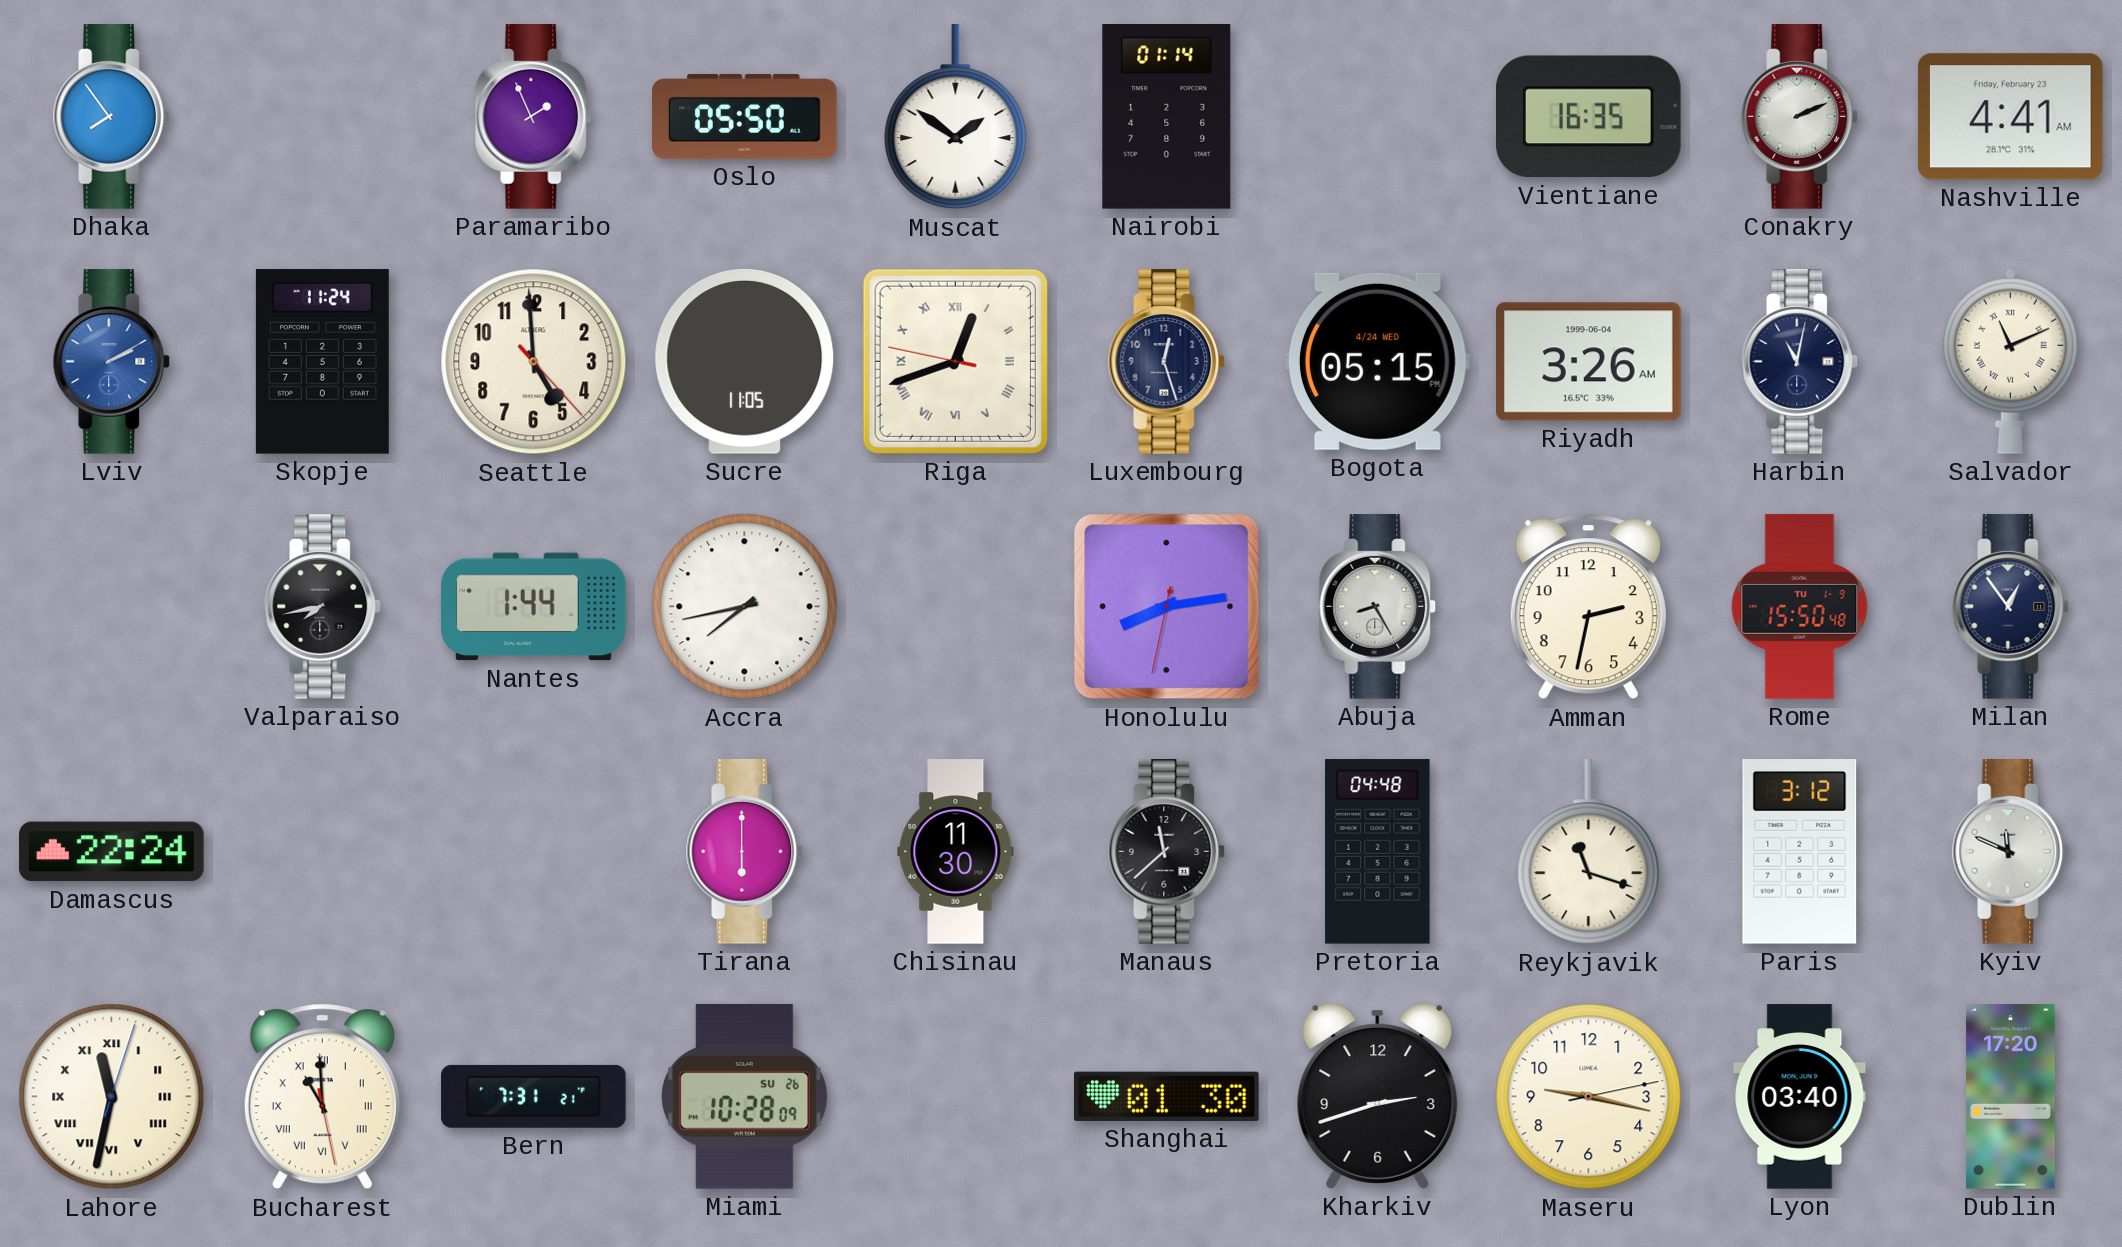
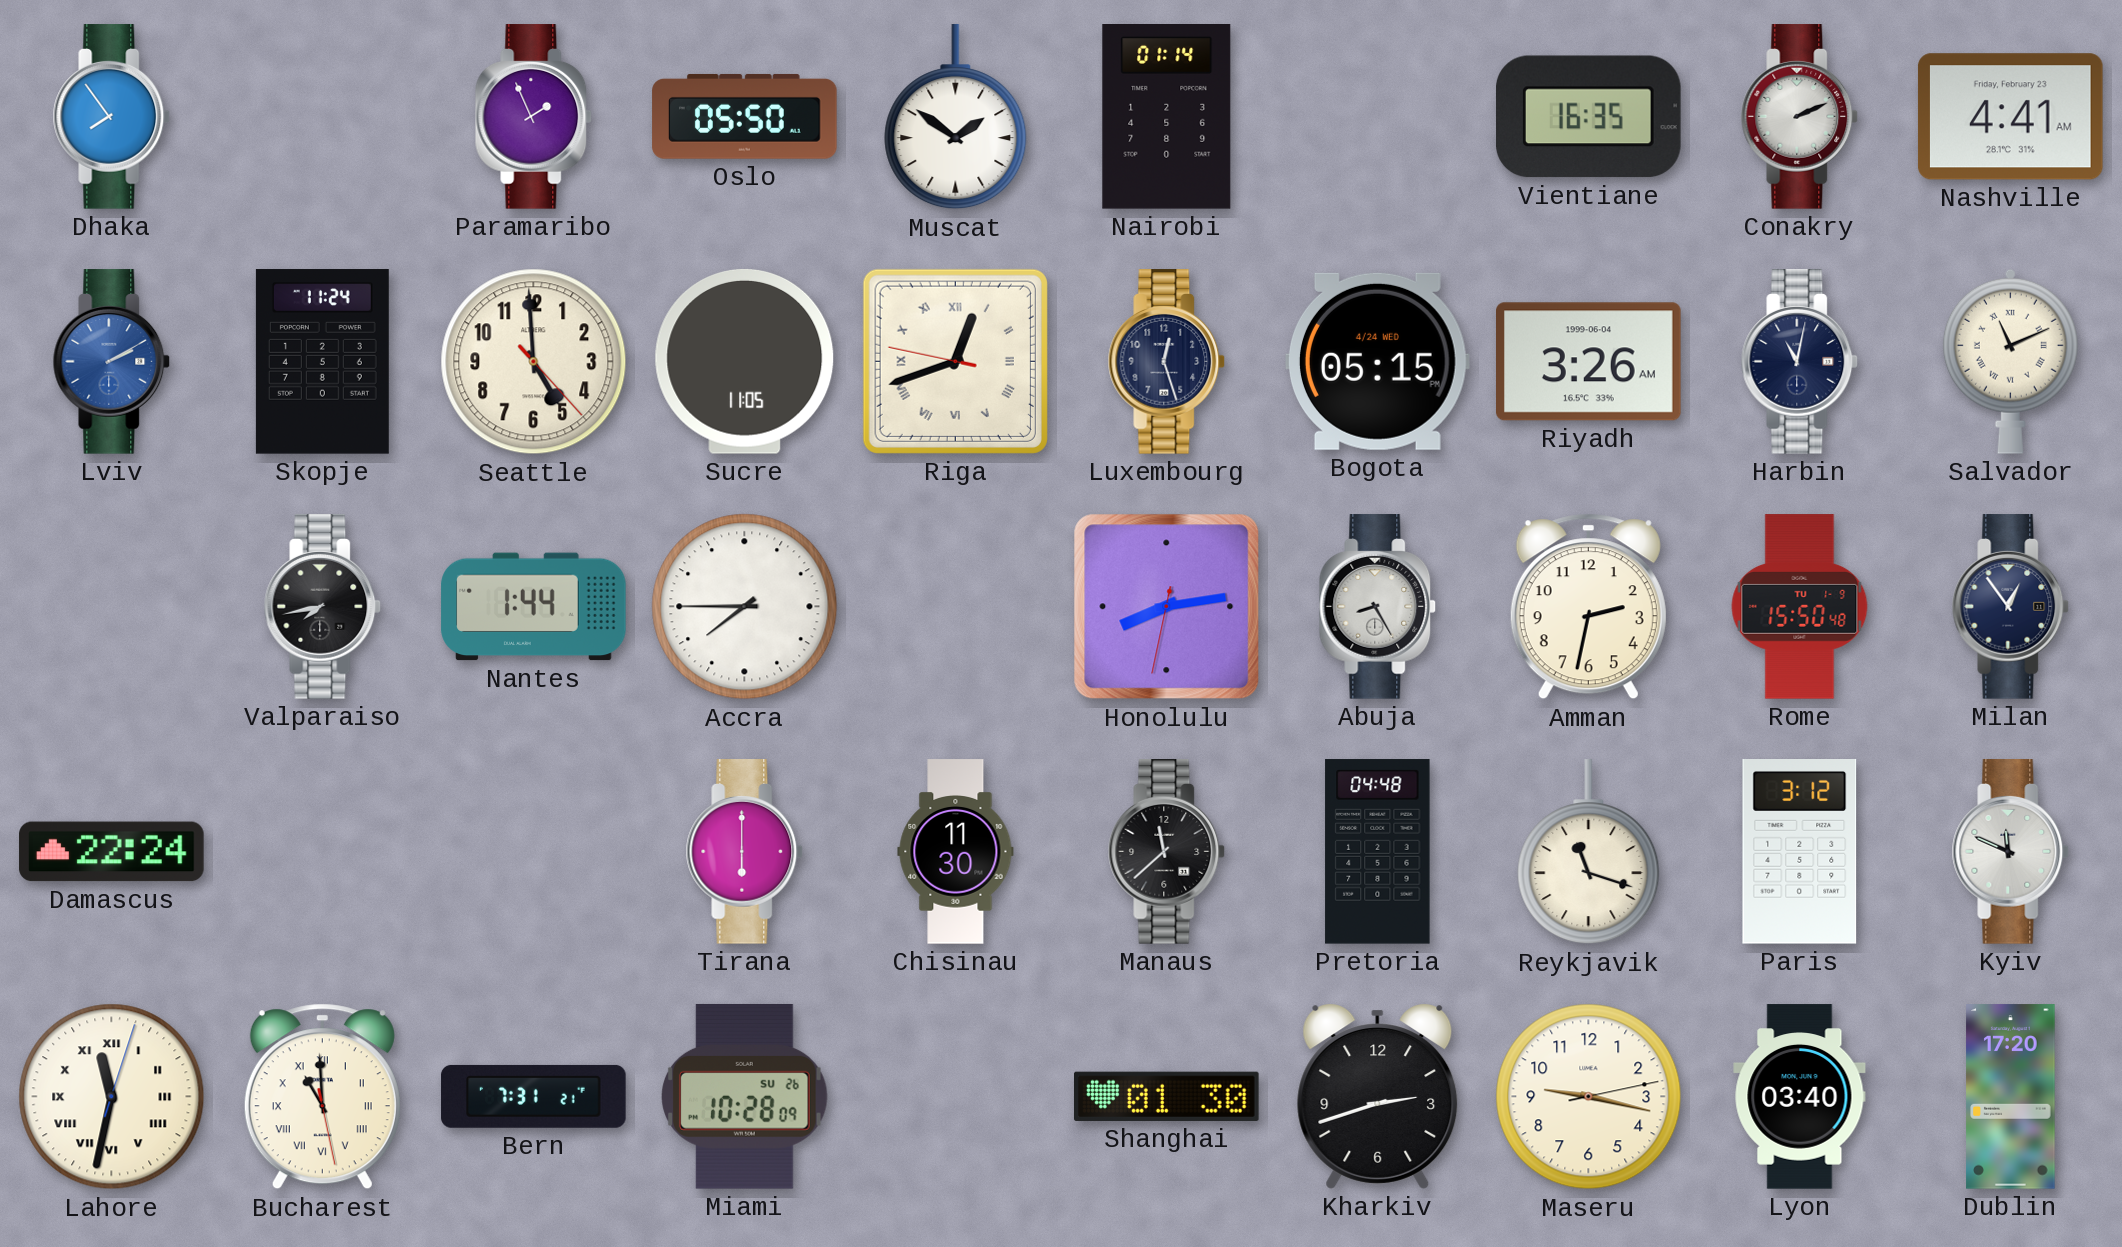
Accra: 7:43 -> 7:45
